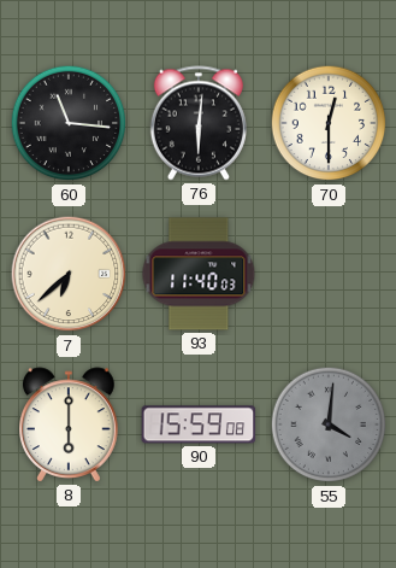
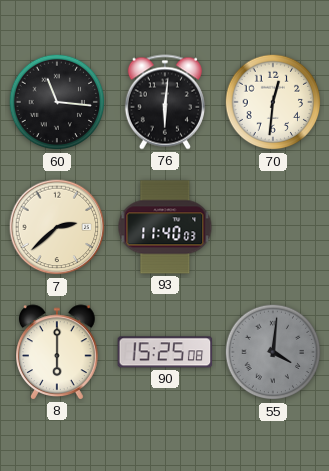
70: 12:30 -> 12:31
7: 6:38 -> 2:38
90: 15:59 -> 15:25
